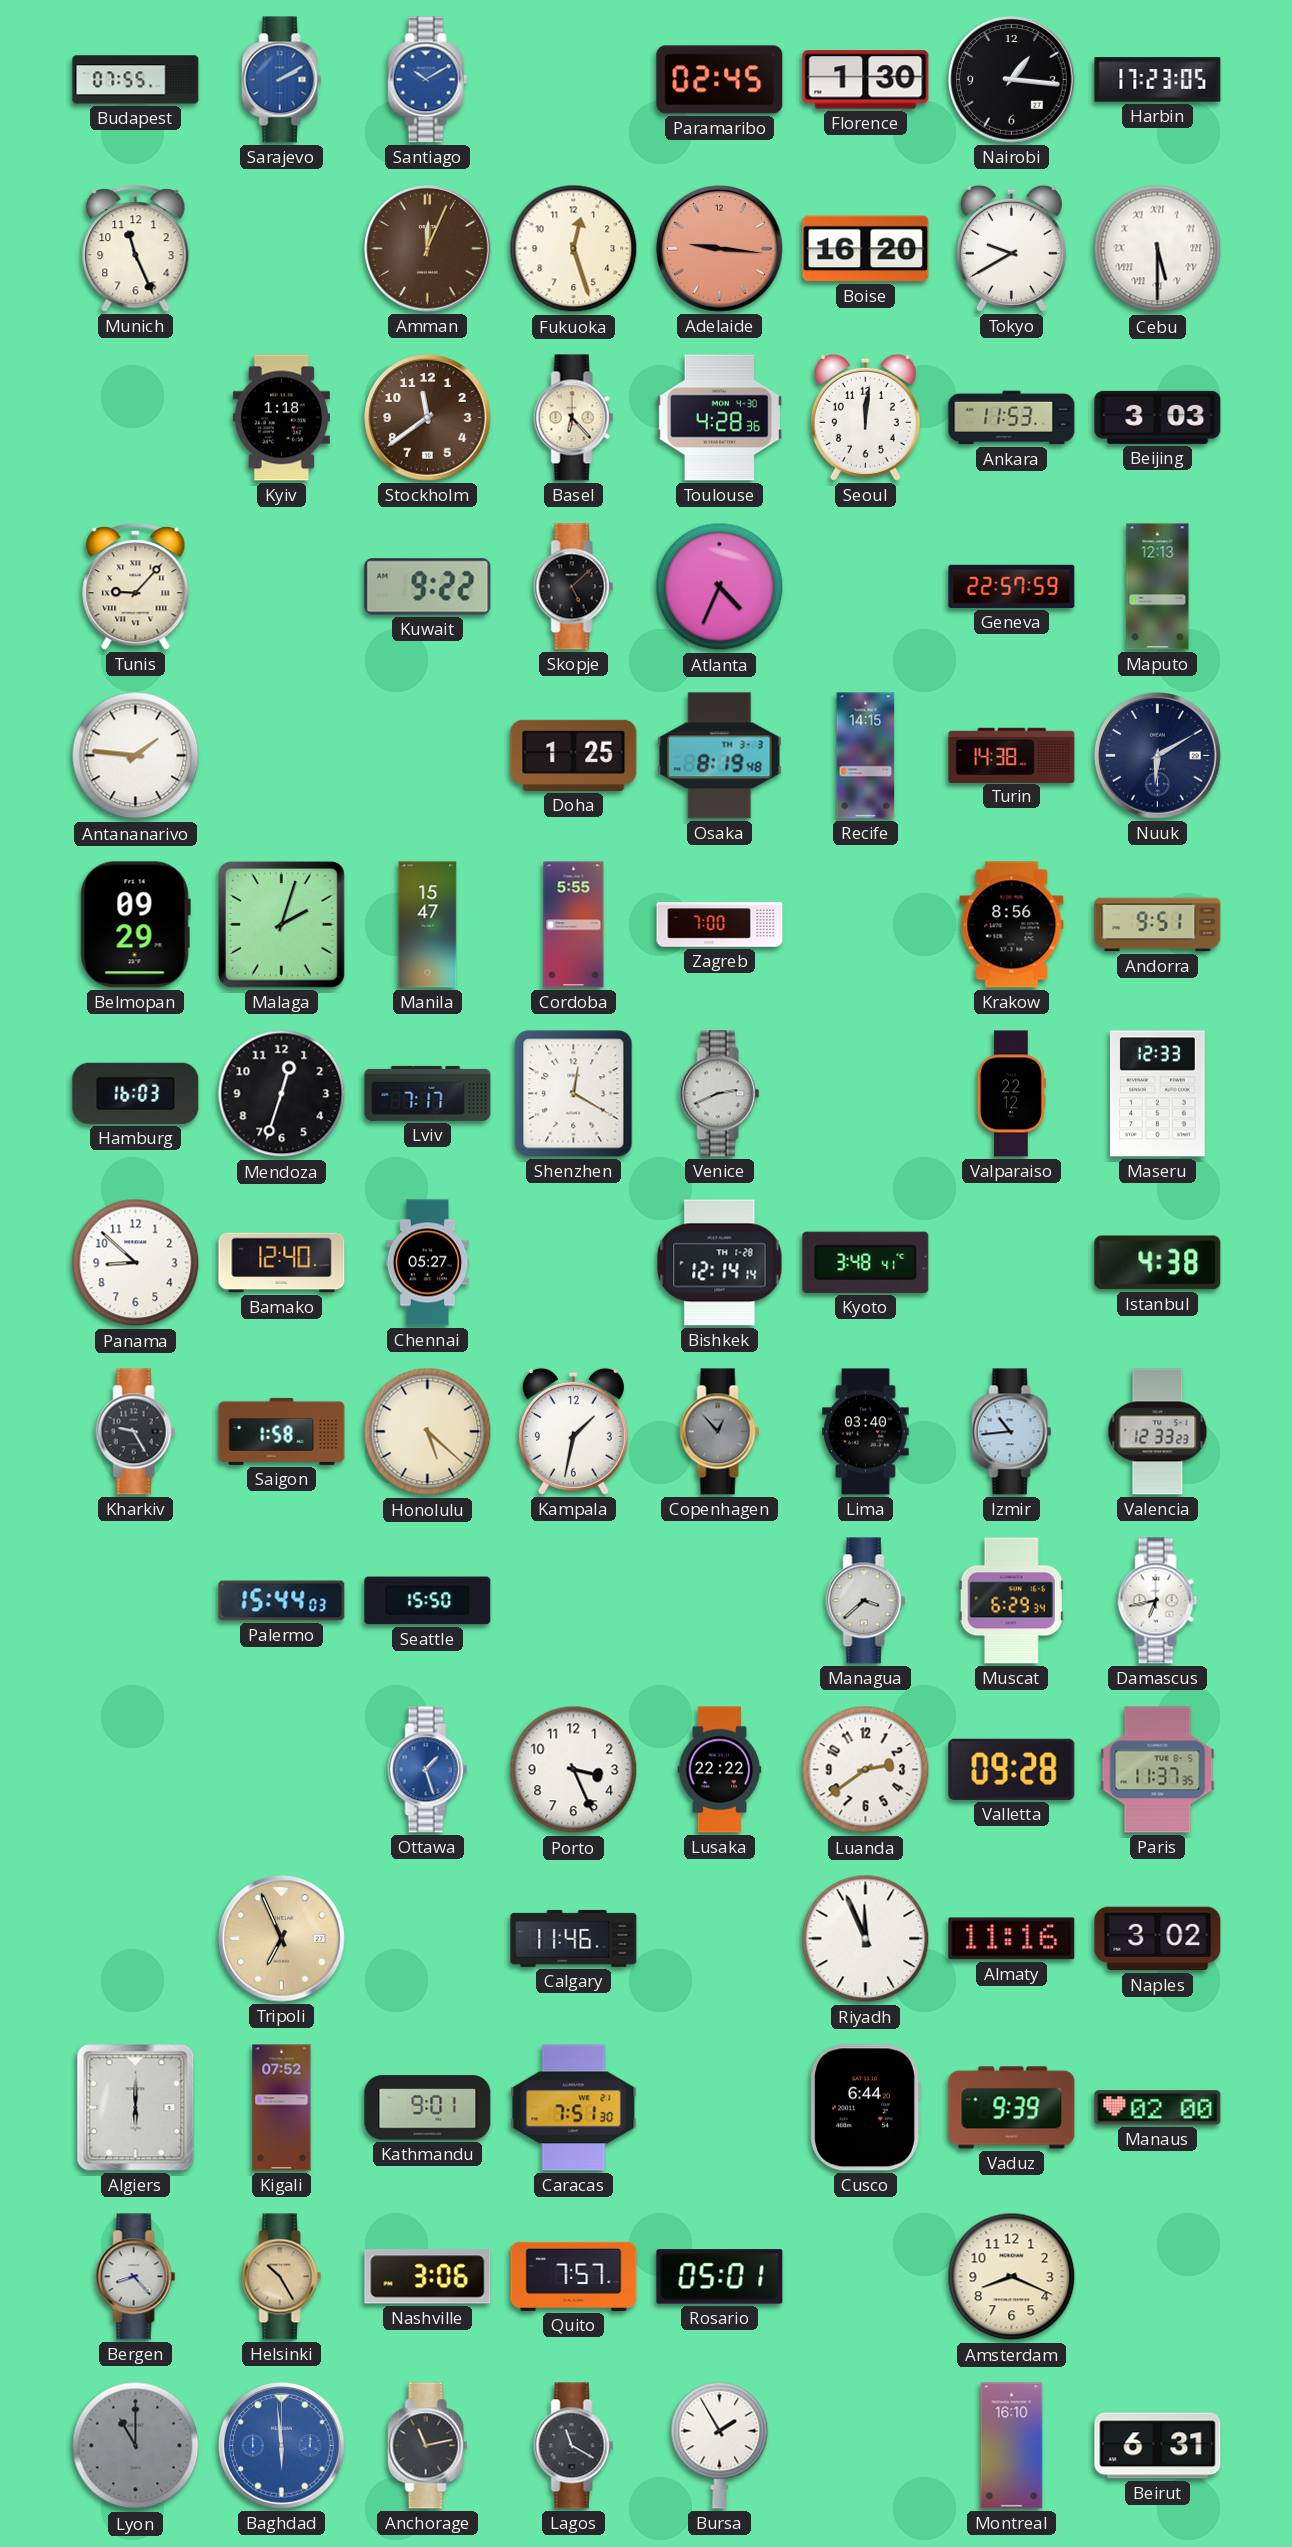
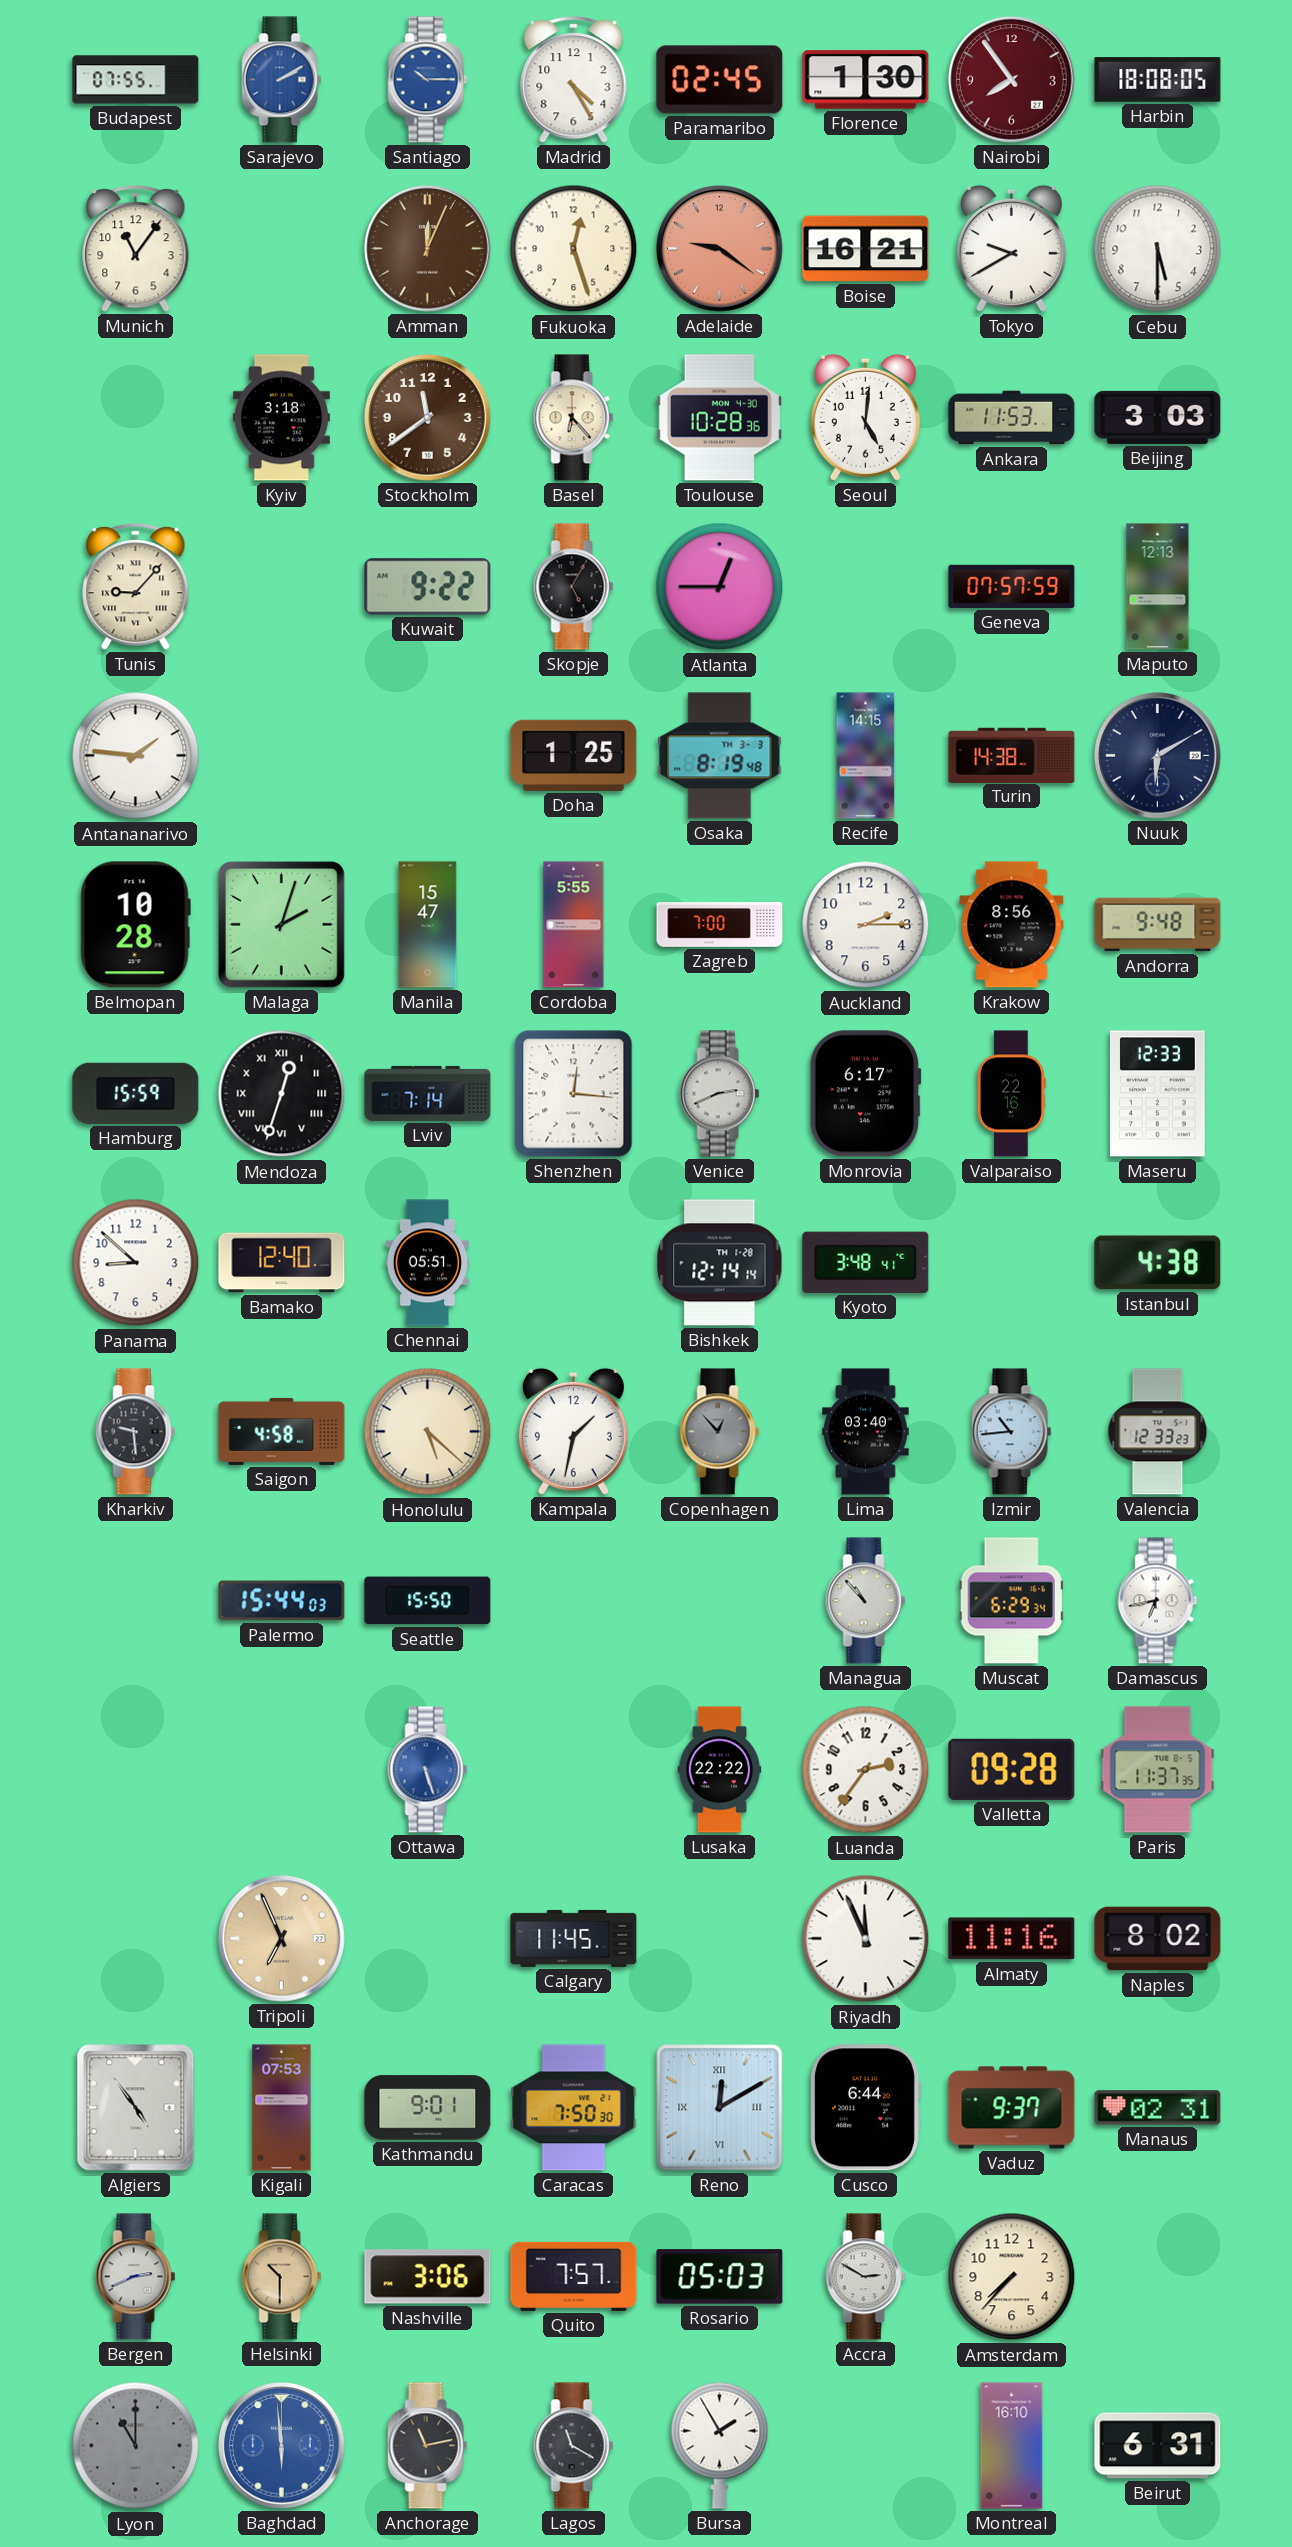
Santiago: 10:10 -> 10:15
Madrid: none -> 4:25
Nairobi: 1:16 -> 7:54
Nairobi dial: black -> burgundy
Harbin: 17:23 -> 18:08
Munich: 11:26 -> 11:06
Adelaide: 9:16 -> 9:21
Boise: 16:20 -> 16:21
Cebu numerals: Roman -> Arabic
Kyiv: 1:18 -> 3:18
Toulouse: 4:28 -> 10:28
Seoul: 12:01 -> 5:01
Skopje: 5:08 -> 5:05
Atlanta: 4:34 -> 12:45
Geneva: 22:57 -> 07:57
Belmopan: 09:29 -> 10:28
Auckland: none -> 2:15
Andorra: 9:51 -> 9:48
Hamburg: 16:03 -> 15:59
Mendoza numerals: Arabic -> Roman
Lviv: 7:17 -> 7:14
Shenzhen: 12:20 -> 12:16
Monrovia: none -> 6:17
Valparaiso: 22:12 -> 22:16
Chennai: 05:27 -> 05:51
Kharkiv: 9:25 -> 9:29
Saigon: 1:58 -> 4:58
Managua: 3:38 -> 10:53
Ottawa: 1:27 -> 5:27
Porto: 3:26 -> none
Luanda: 2:39 -> 2:36
Calgary: 11:46 -> 11:45
Naples: 3:02 -> 8:02
Algiers: 6:00 -> 4:54
Kigali: 07:52 -> 07:53
Caracas: 7:51 -> 7:50
Reno: none -> 12:10
Vaduz: 9:39 -> 9:37
Manaus: 02:00 -> 02:31
Bergen: 8:23 -> 2:41
Helsinki: 10:25 -> 10:30
Rosario: 05:01 -> 05:03
Accra: none -> 2:50
Amsterdam: 8:19 -> 7:37
